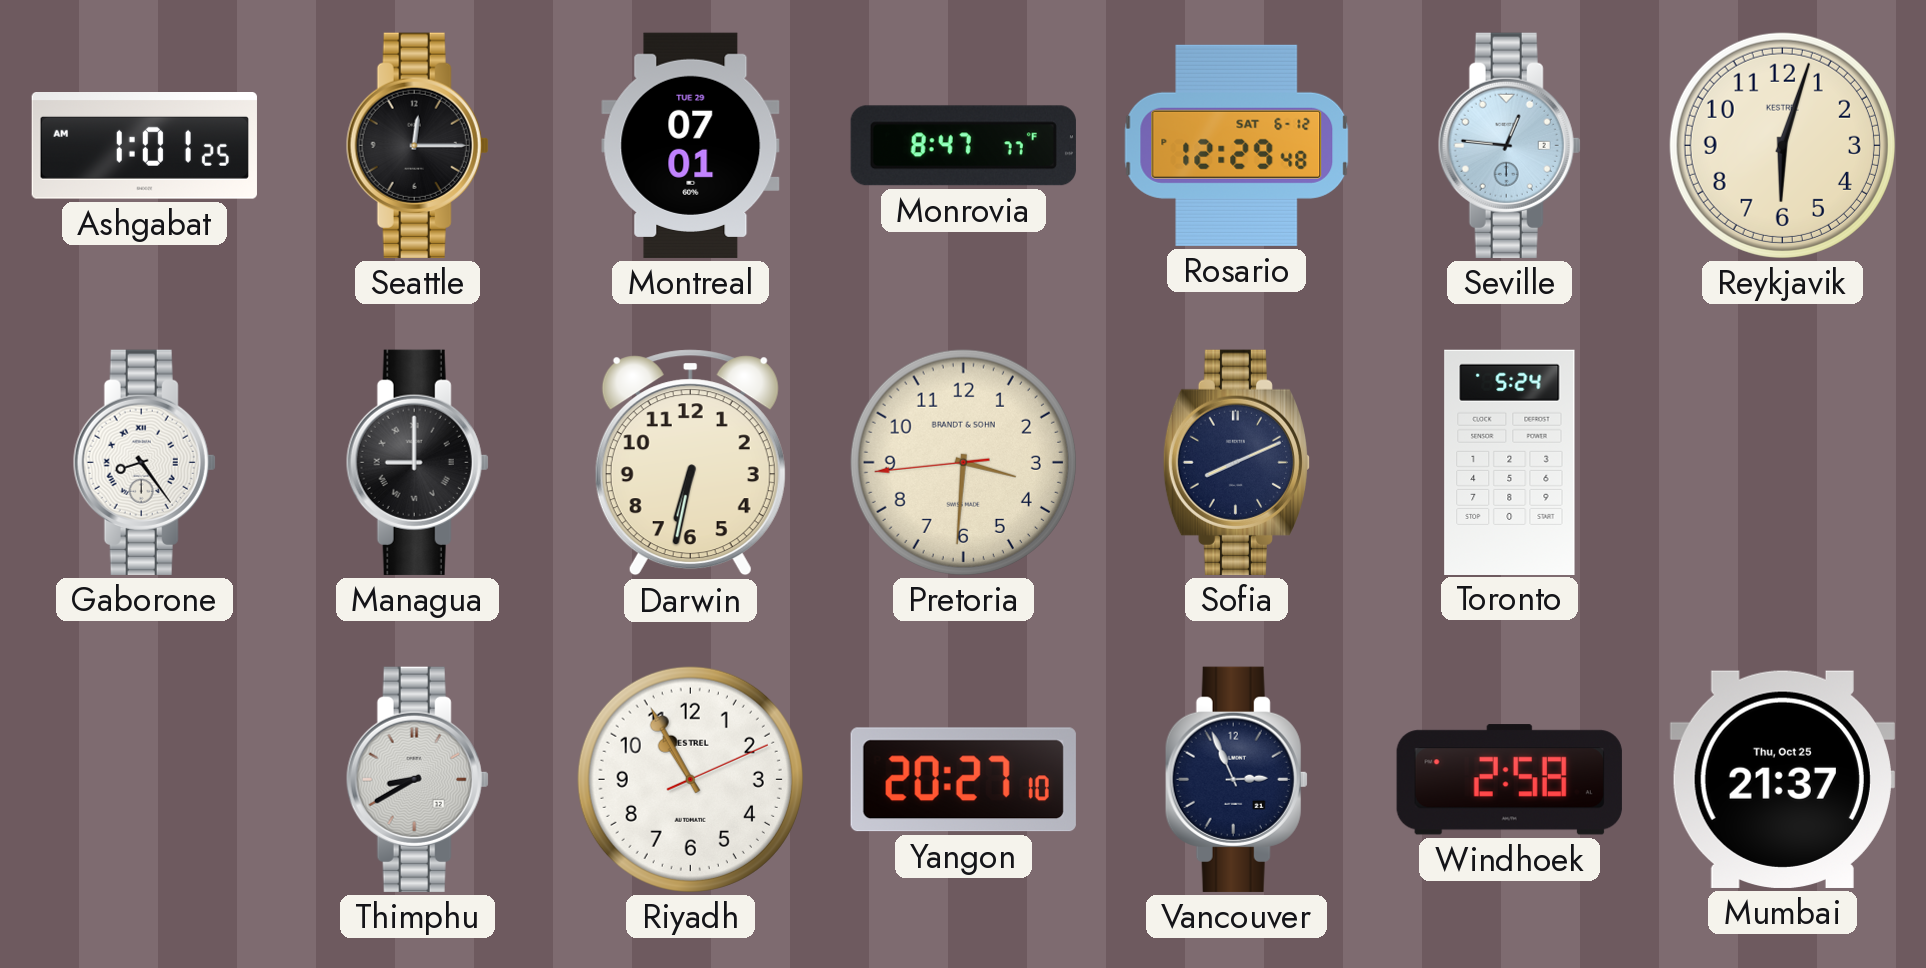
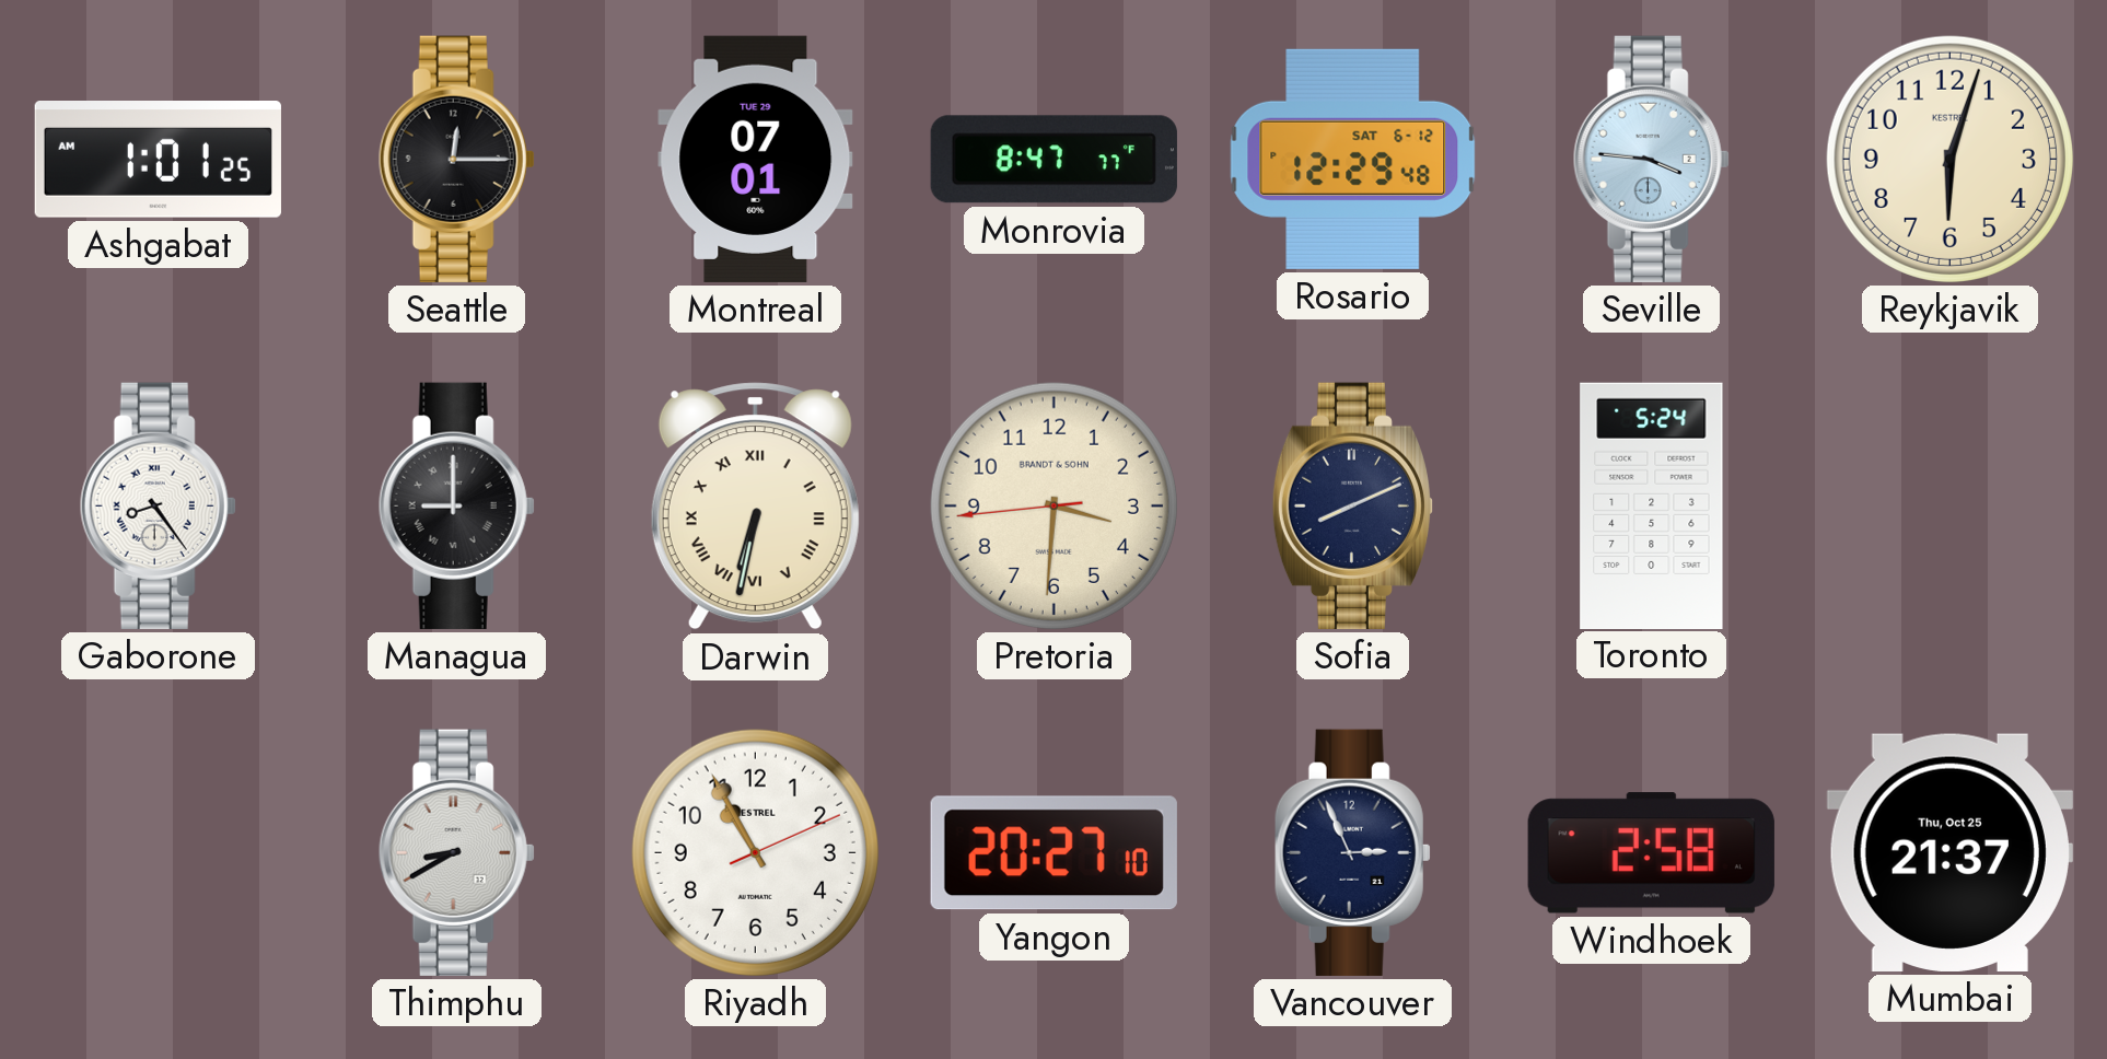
Seville: 12:46 -> 3:46
Darwin numerals: Arabic -> Roman
